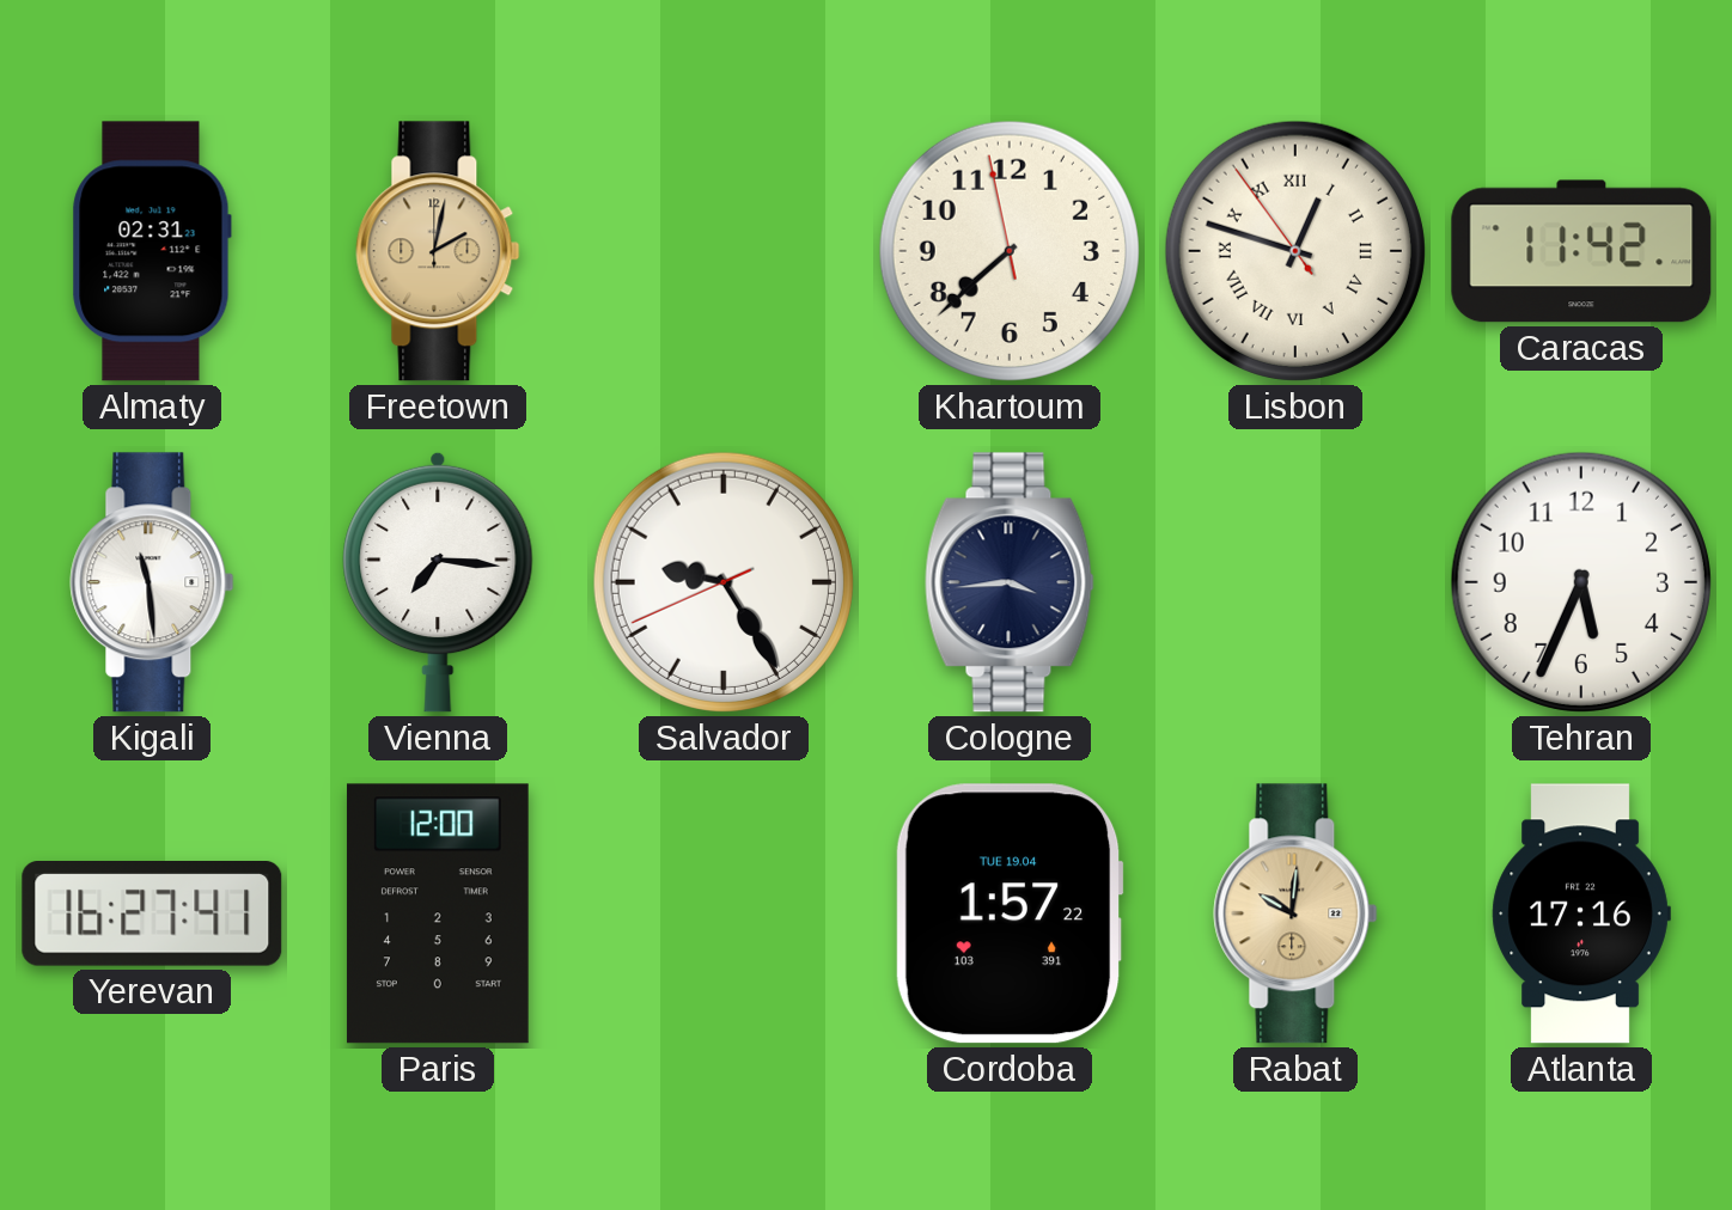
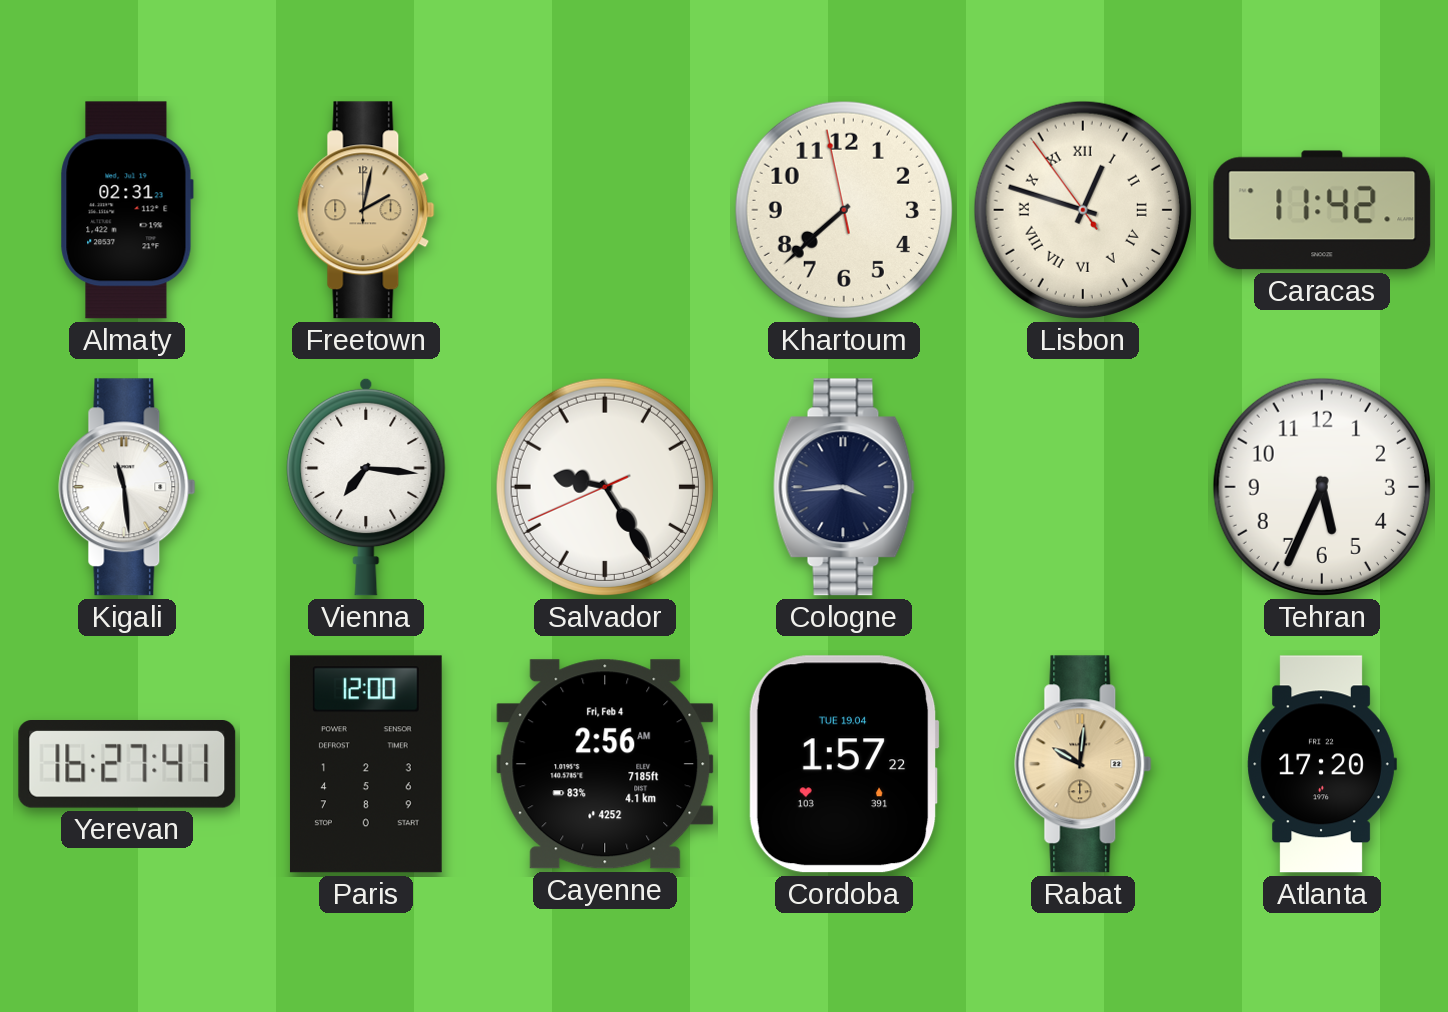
Cayenne: none -> 2:56
Atlanta: 17:16 -> 17:20
